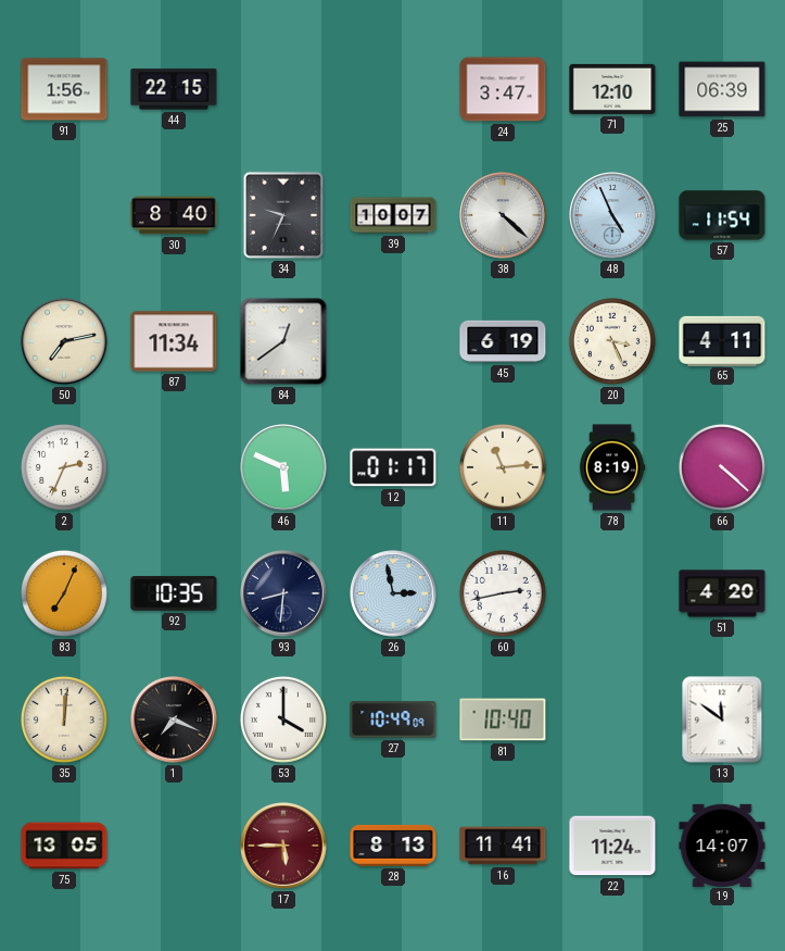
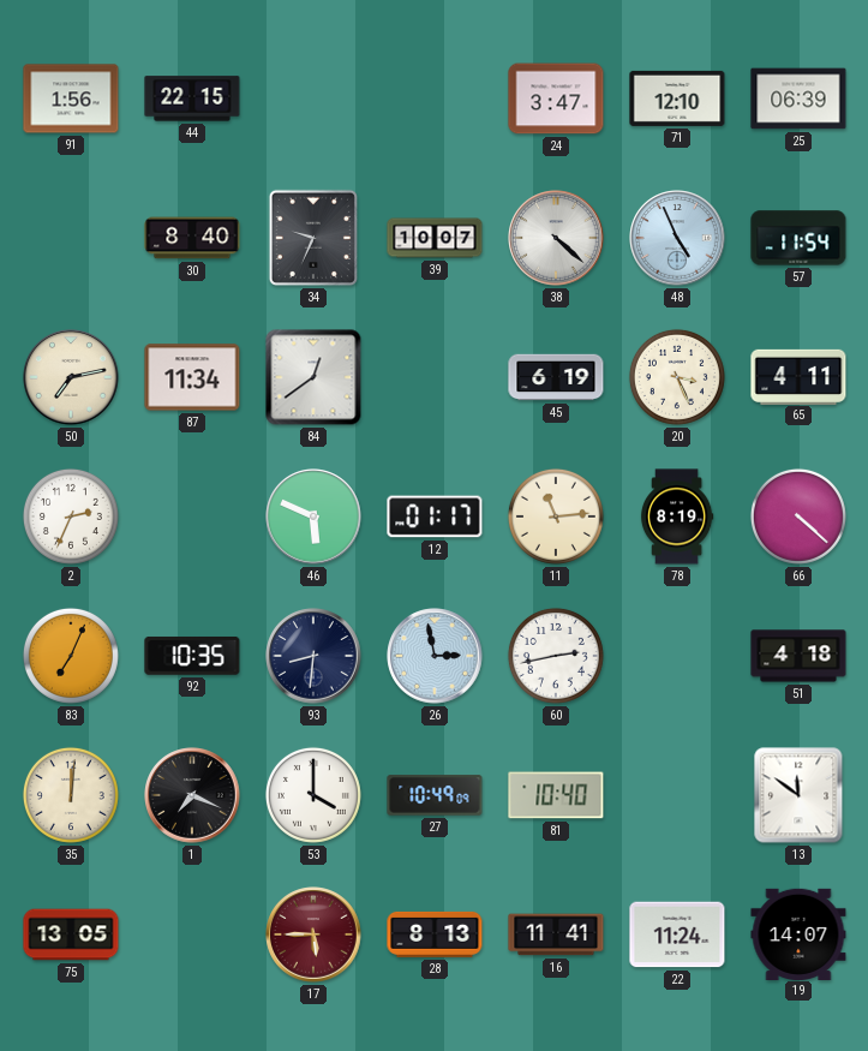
51: 4:20 -> 4:18
